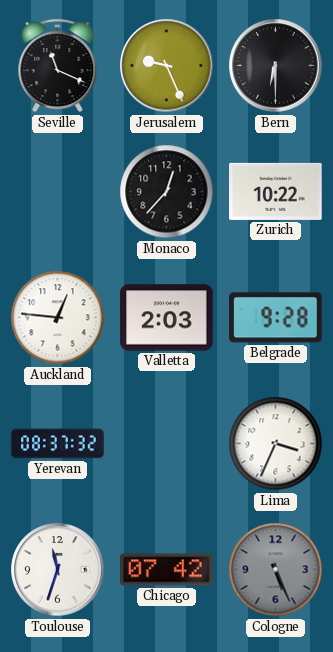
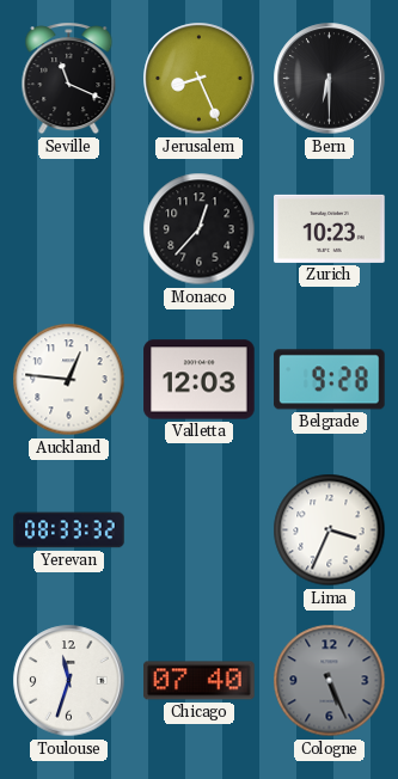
Jerusalem: 9:26 -> 8:26
Zurich: 10:22 -> 10:23
Valletta: 2:03 -> 12:03
Yerevan: 08:37 -> 08:33
Chicago: 07:42 -> 07:40
